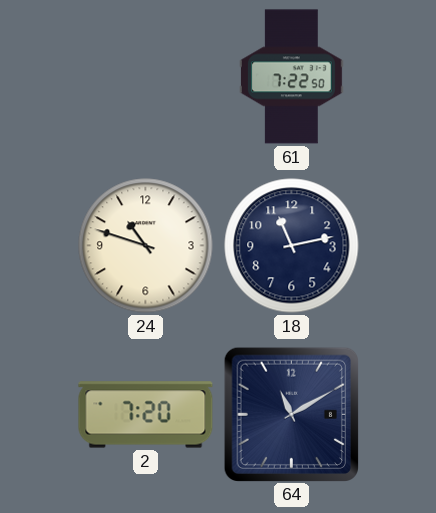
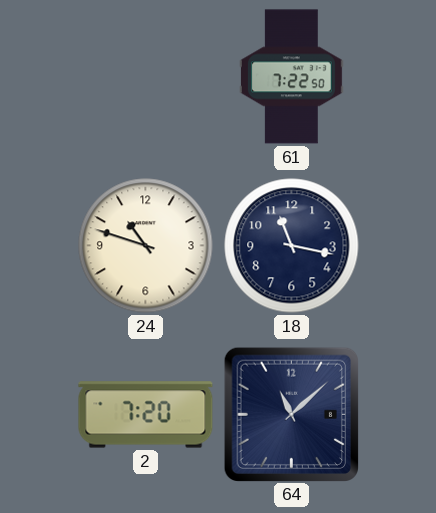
18: 11:13 -> 11:17
64: 11:10 -> 11:08
